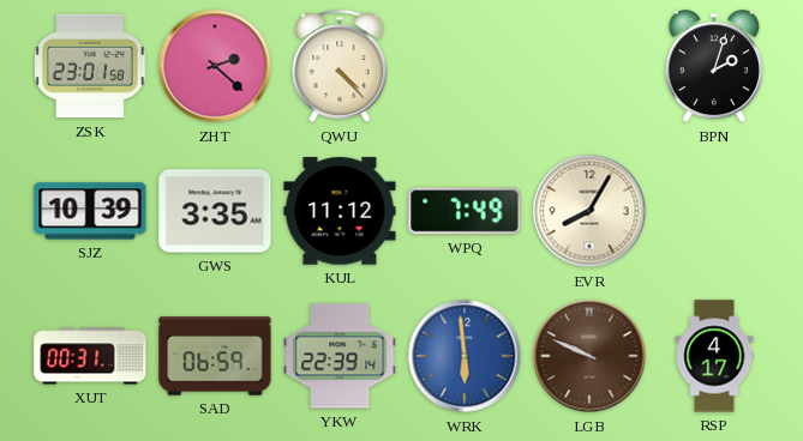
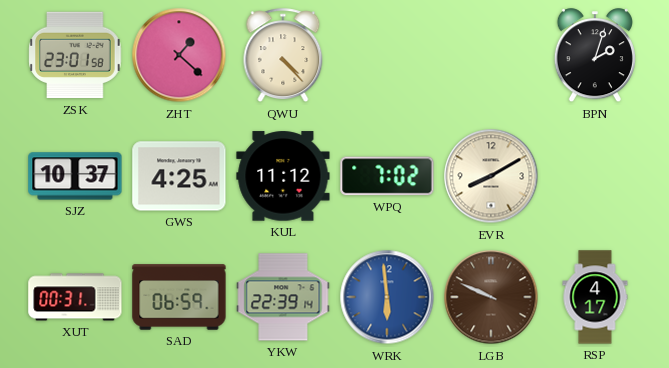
ZHT: 2:22 -> 1:22
SJZ: 10:39 -> 10:37
GWS: 3:35 -> 4:25
WPQ: 7:49 -> 7:02
EVR: 8:05 -> 8:10
